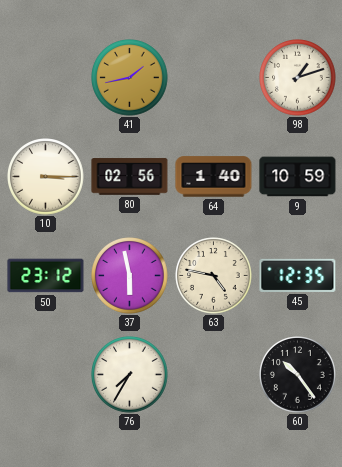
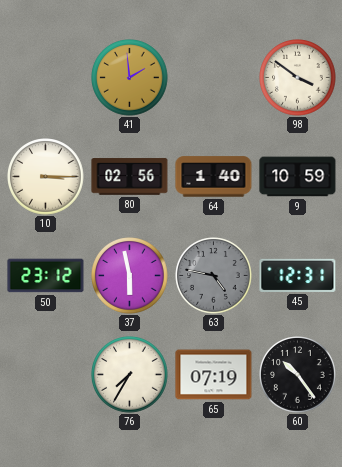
41: 1:43 -> 1:59
98: 1:12 -> 3:51
63 dial: cream -> grey
45: 12:35 -> 12:31
65: none -> 07:19
